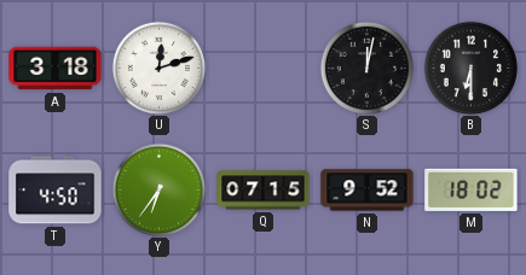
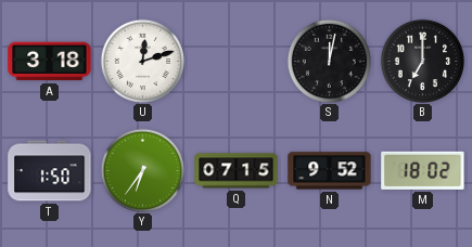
B: 6:30 -> 7:00
T: 4:50 -> 1:50
